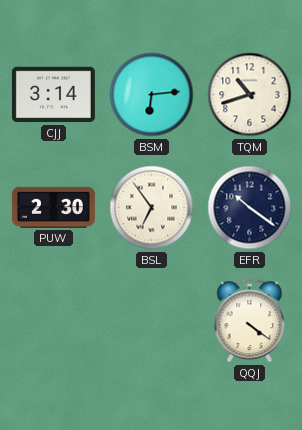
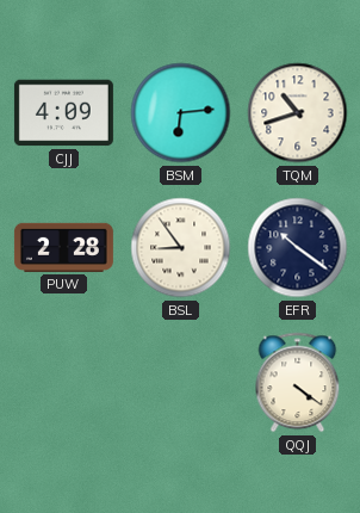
CJJ: 3:14 -> 4:09
PUW: 2:30 -> 2:28
BSL: 6:54 -> 8:54
